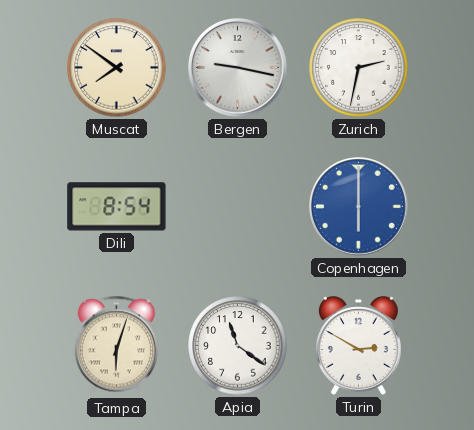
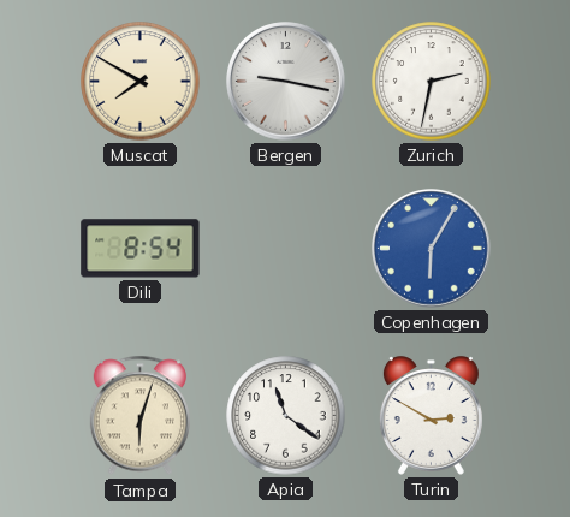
Muscat: 7:51 -> 7:50
Copenhagen: 6:00 -> 6:05
